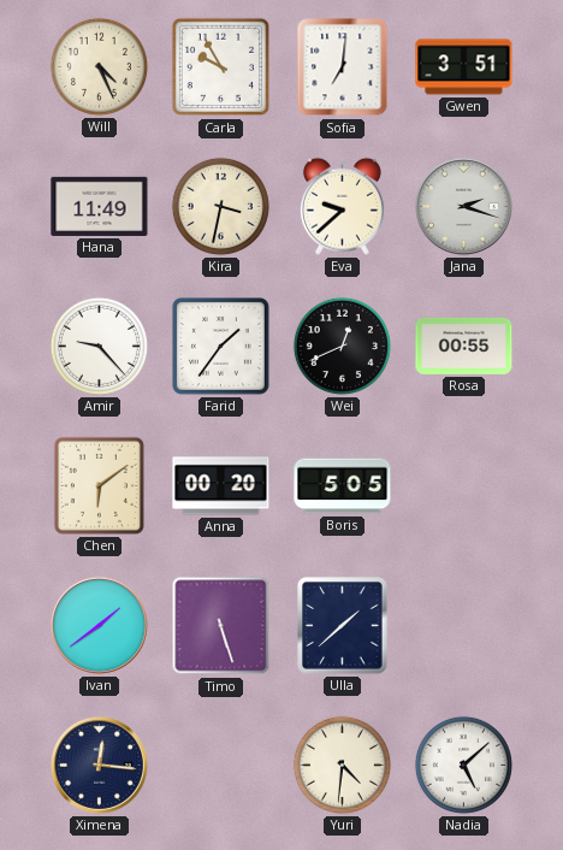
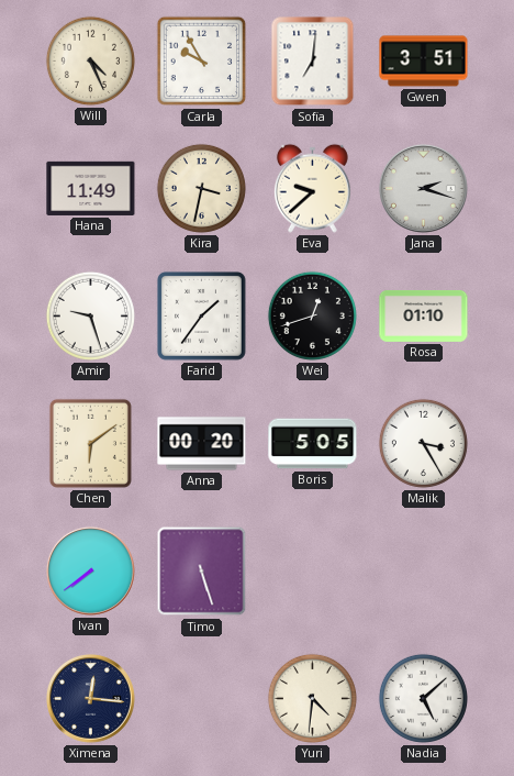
Amir: 9:23 -> 9:27
Wei: 12:41 -> 12:42
Rosa: 00:55 -> 01:10
Malik: none -> 3:25
Ivan: 1:39 -> 7:39
Ulla: 1:38 -> none
